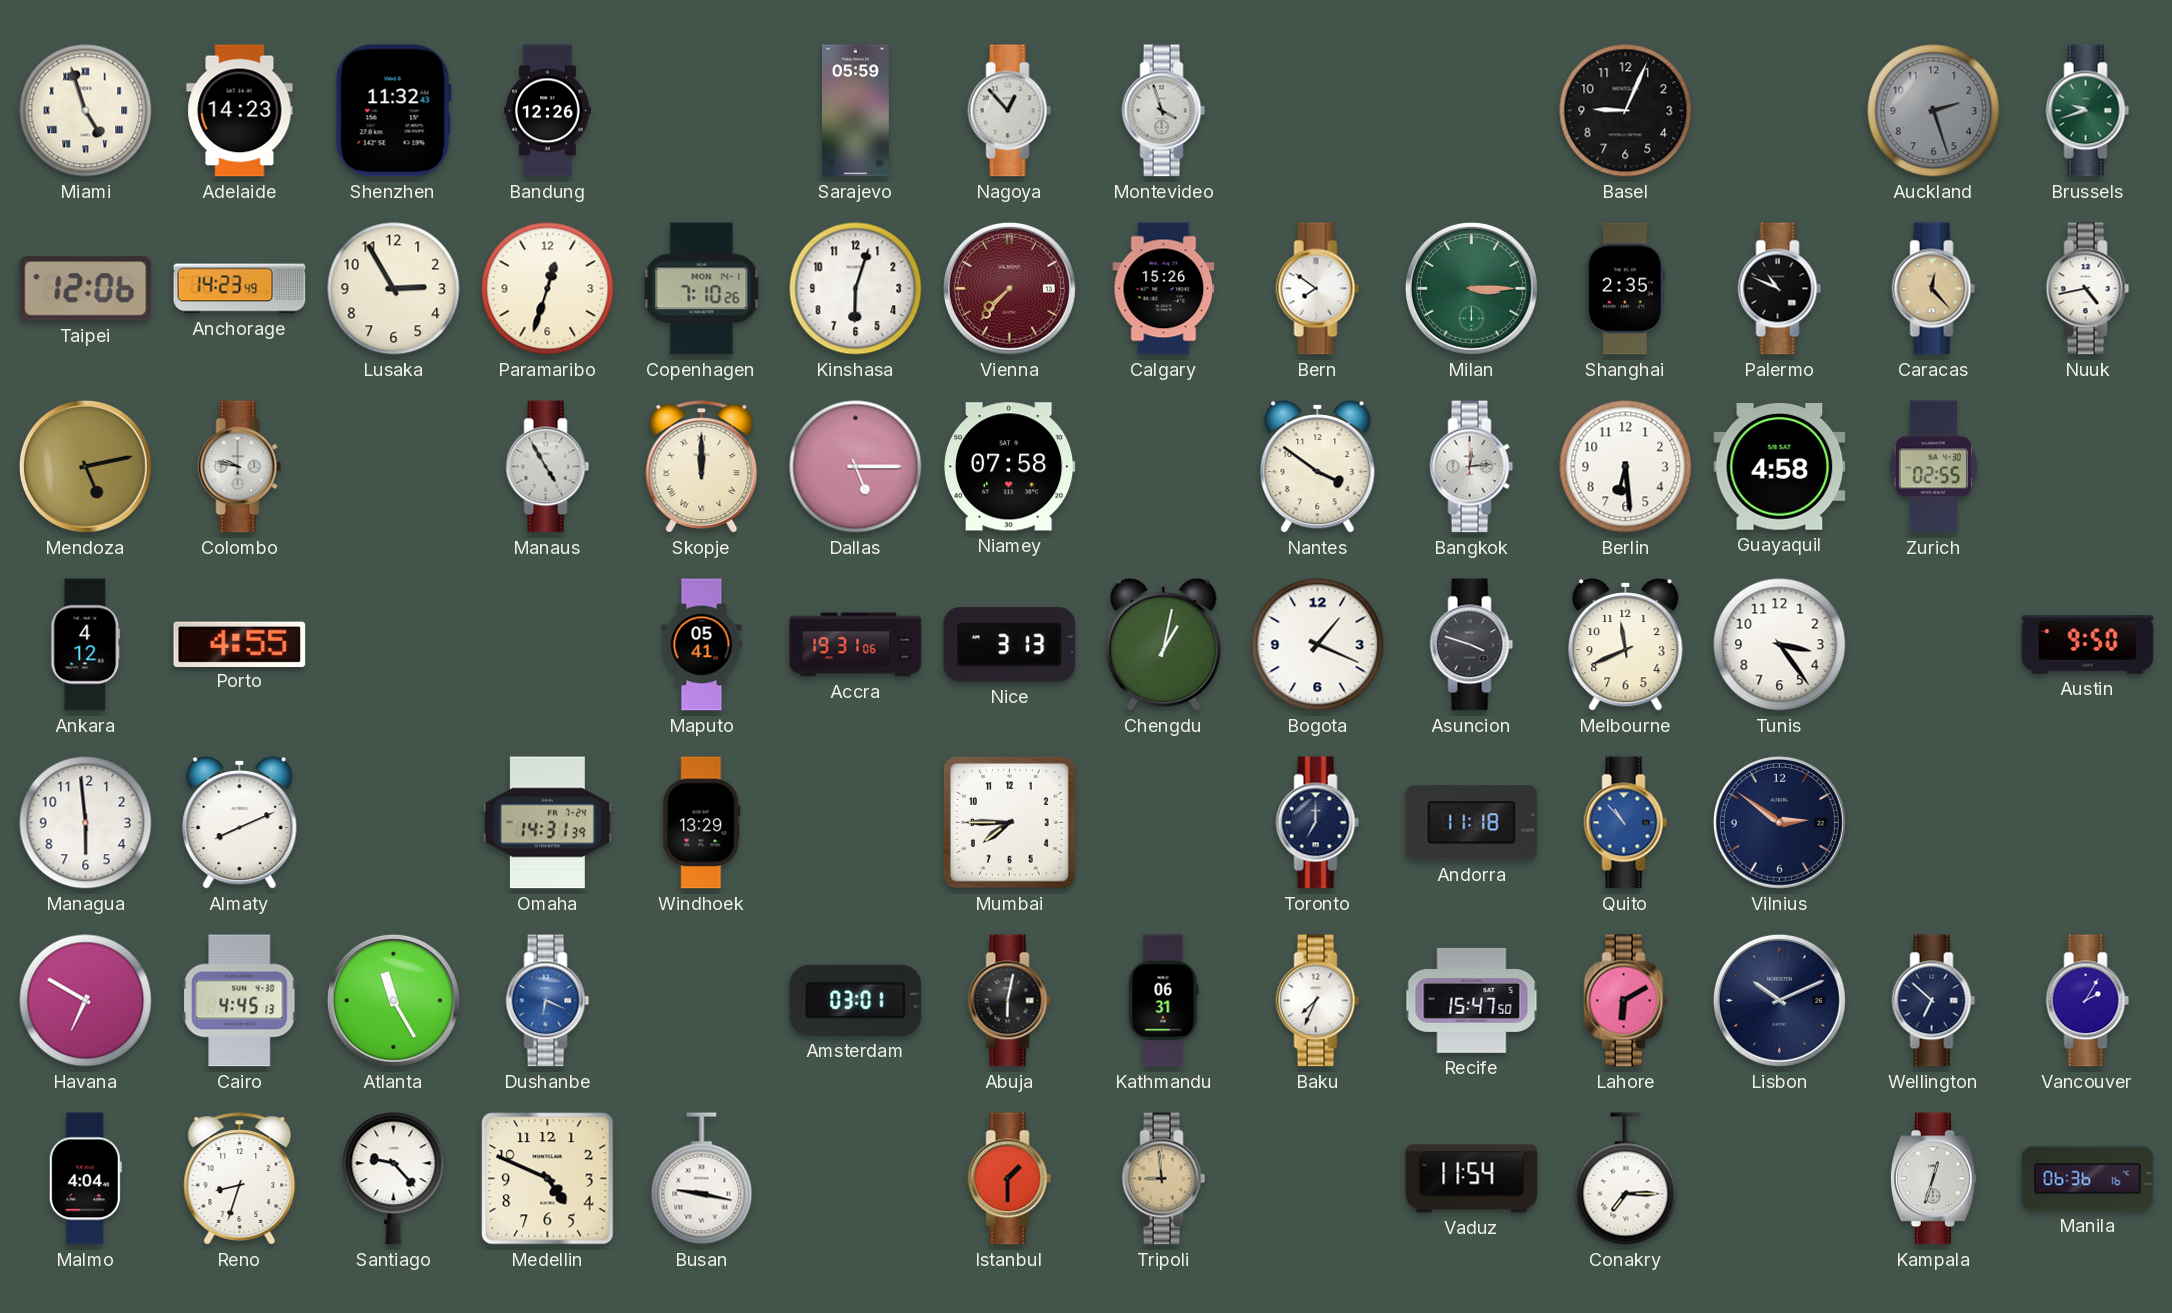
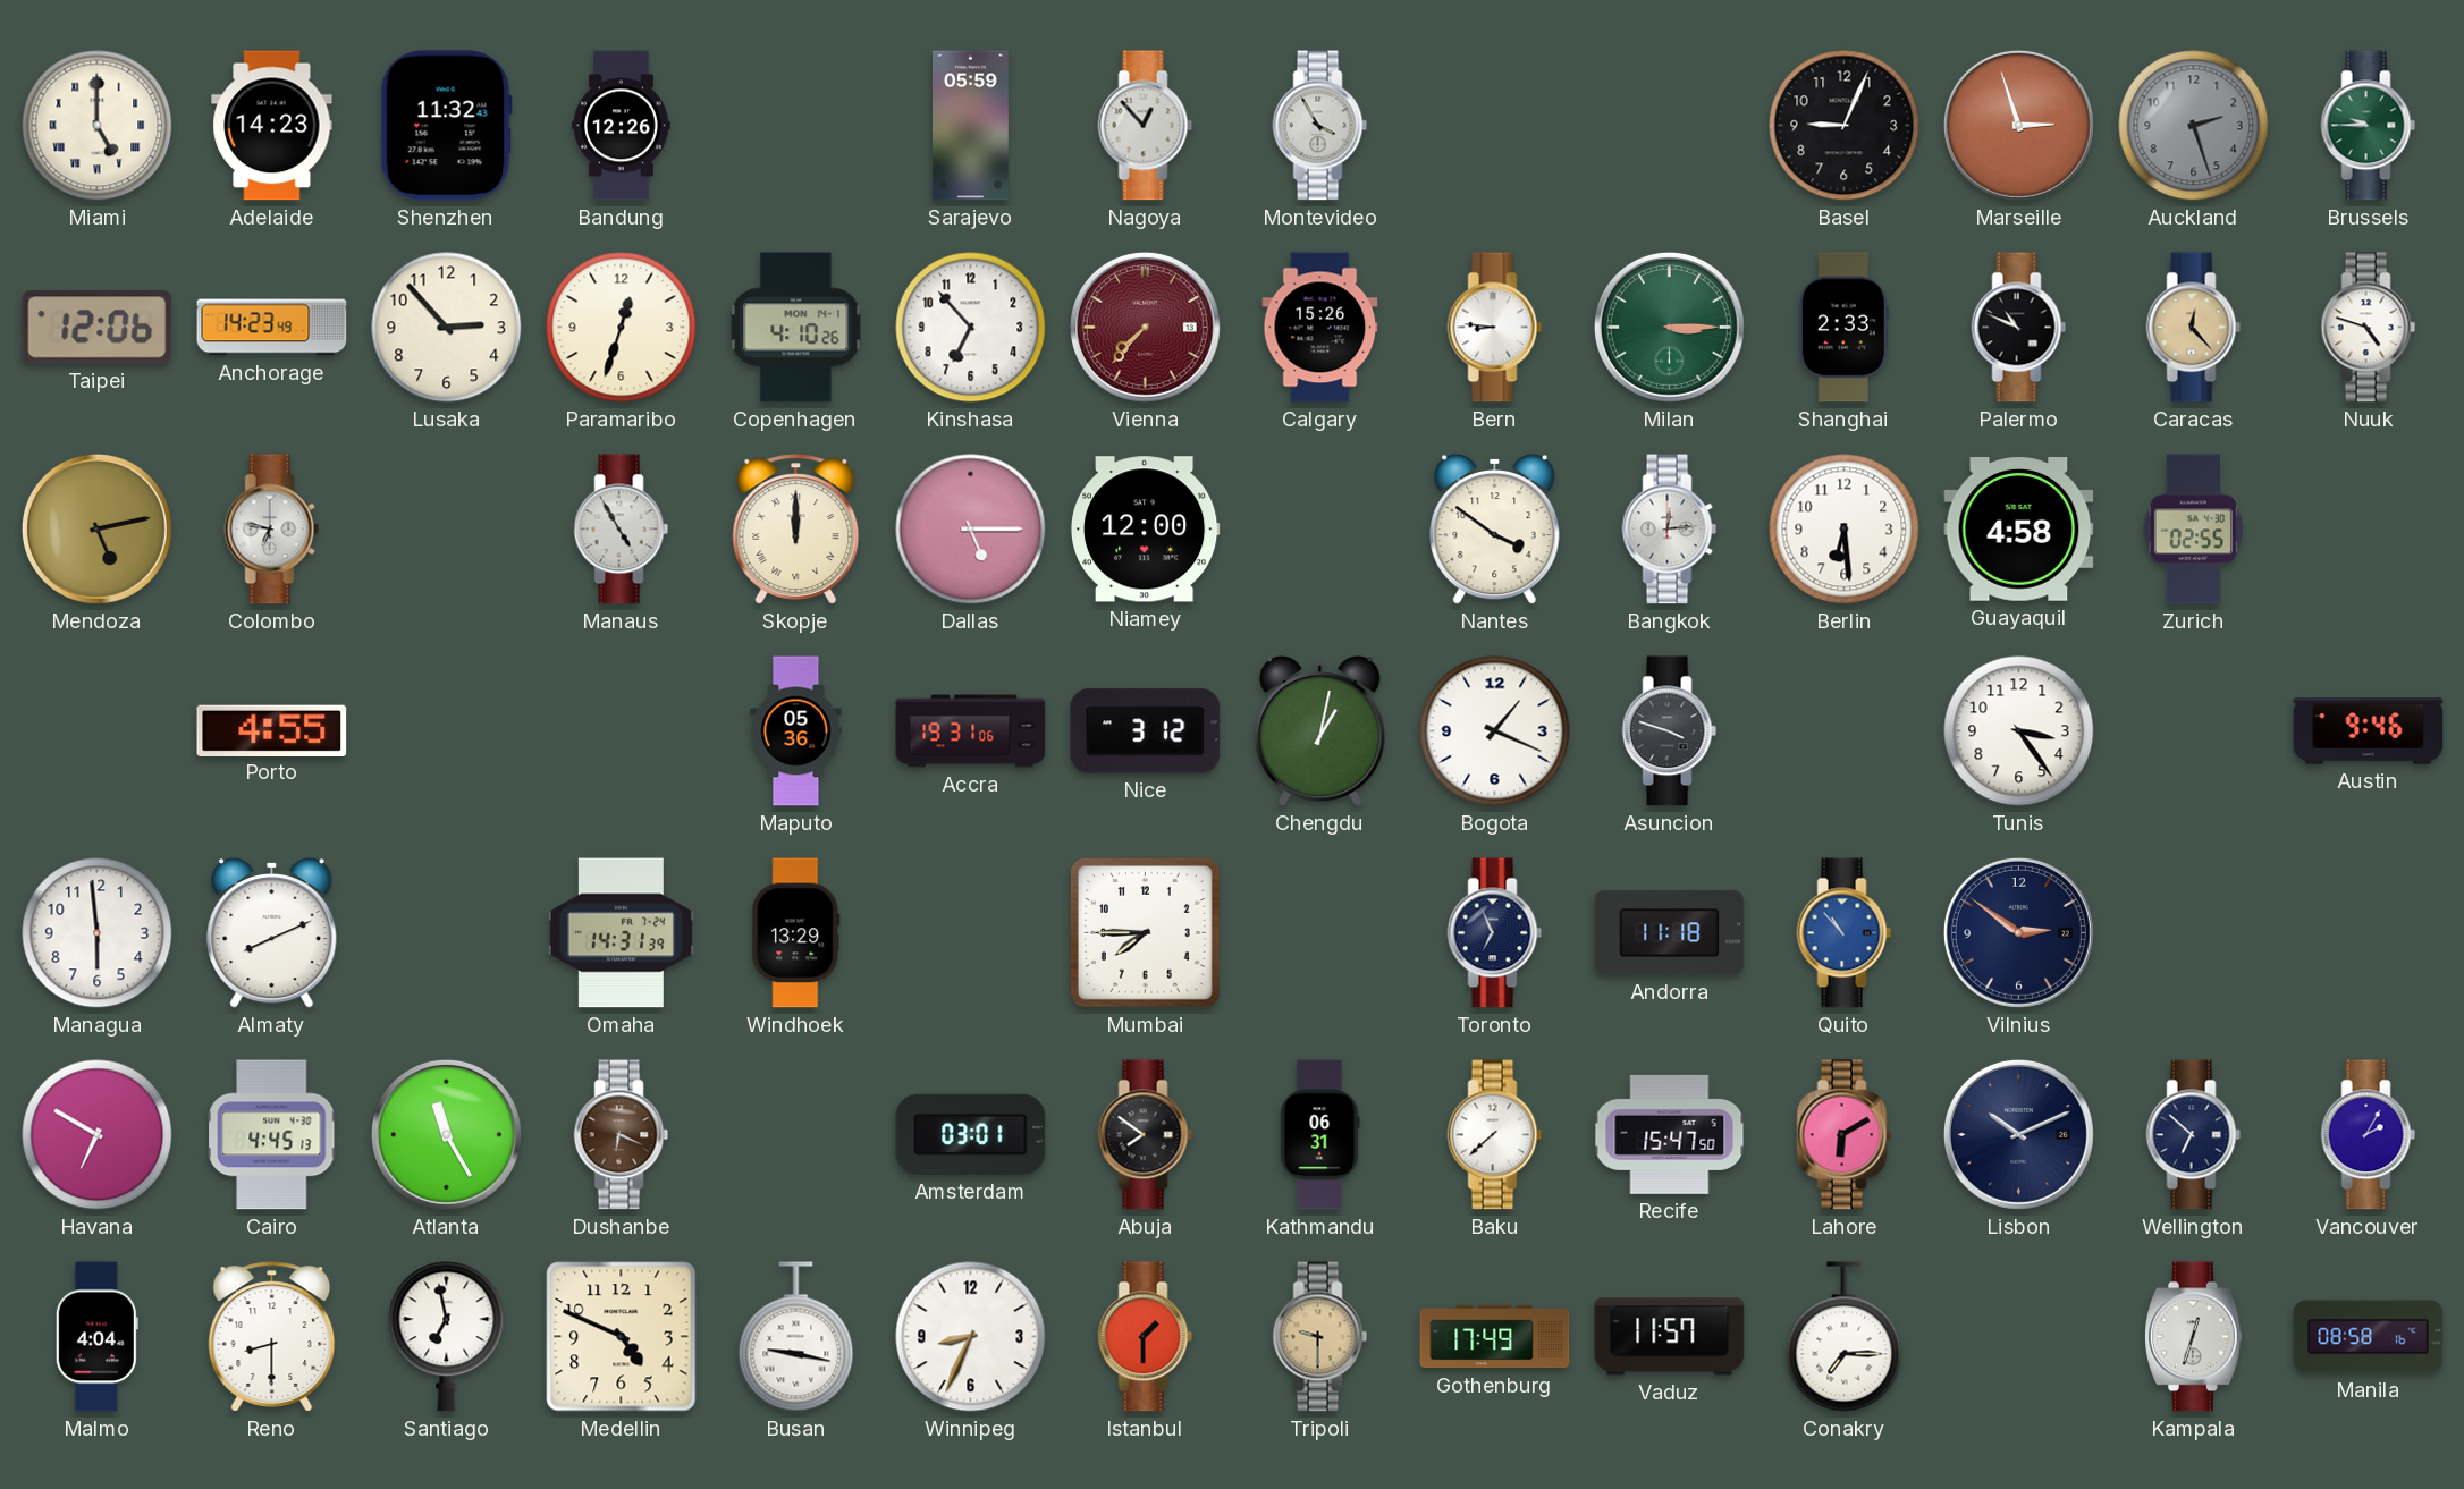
Miami: 4:57 -> 5:00
Montevideo: 3:57 -> 3:55
Marseille: none -> 2:57
Brussels: 9:42 -> 9:45
Lusaka: 2:55 -> 2:53
Copenhagen: 7:10 -> 4:10
Kinshasa: 6:03 -> 6:53
Bern: 7:51 -> 8:46
Shanghai: 2:35 -> 2:33
Nuuk: 4:43 -> 4:48
Colombo: 9:47 -> 6:47
Niamey: 07:58 -> 12:00
Ankara: 4:12 -> none
Maputo: 05:41 -> 05:36
Nice: 3:13 -> 3:12
Melbourne: 11:41 -> none
Austin: 9:50 -> 9:46
Toronto: 7:00 -> 6:56
Dushanbe dial: blue -> brown
Abuja: 6:02 -> 7:51
Baku: 7:34 -> 7:38
Reno: 8:33 -> 8:30
Santiago: 9:23 -> 6:58
Winnipeg: none -> 8:34
Tripoli: 8:59 -> 9:30
Gothenburg: none -> 17:49
Vaduz: 11:54 -> 11:57
Manila: 06:36 -> 08:58
